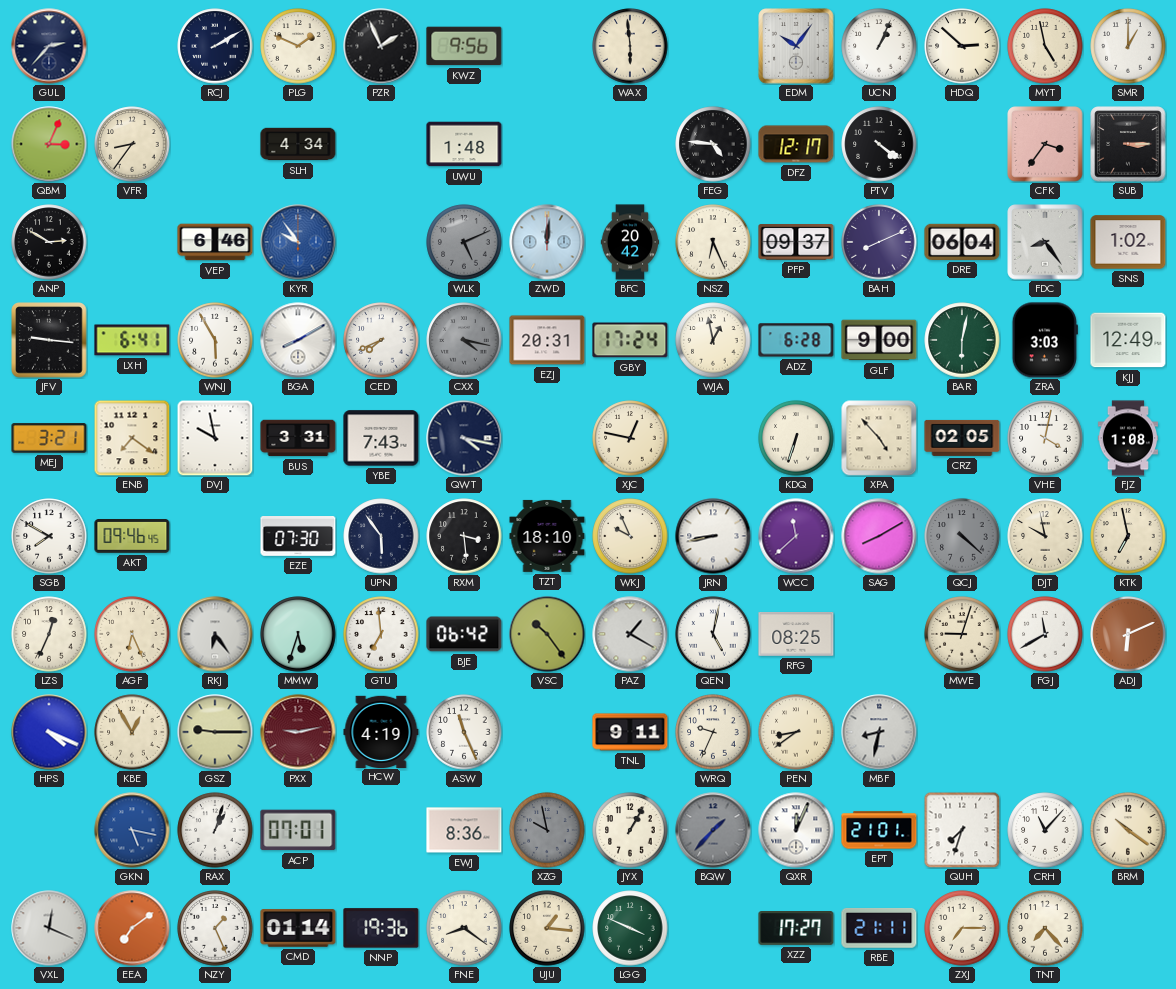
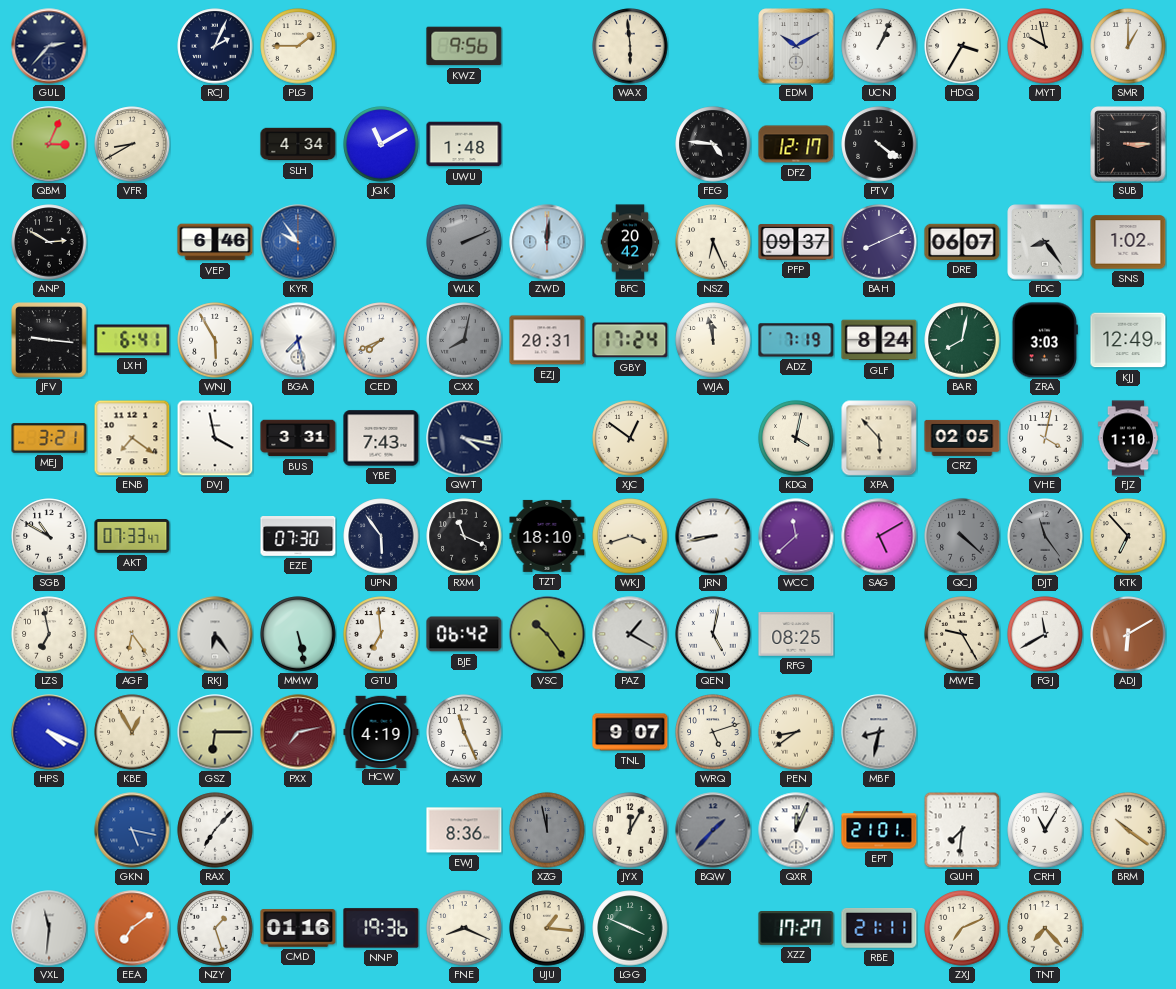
RCJ: 2:10 -> 2:04
PLG: 1:49 -> 1:45
PZR: 1:56 -> none
EDM: 10:06 -> 10:10
HDQ: 2:52 -> 3:35
MYT: 4:58 -> 9:58
VFR: 8:36 -> 8:40
JQK: none -> 11:10
CFK: 3:36 -> none
WLK: 5:11 -> 2:11
DRE: 06:04 -> 06:07
BGA: 8:10 -> 7:28
CXX: 4:17 -> 8:02
WJA: 12:58 -> 11:58
ADZ: 6:28 -> 7:19
GLF: 9:00 -> 8:24
BAR: 6:02 -> 8:02
DVJ: 9:58 -> 3:58
XJC: 12:47 -> 12:51
KDQ: 6:33 -> 4:02
XPA: 4:53 -> 5:53
FJZ: 1:08 -> 1:10
SGB: 7:50 -> 10:50
AKT: 09:46 -> 07:33
RXM: 3:29 -> 11:19
WKJ: 9:56 -> 3:42
SAG: 8:10 -> 5:10
DJT: 9:58 -> 11:24
DJT dial: cream -> grey
KTK: 6:58 -> 6:53
LZS: 12:34 -> 6:58
AGF: 6:26 -> 6:24
MMW: 5:33 -> 5:28
MWE: 9:03 -> 9:25
ADJ: 6:11 -> 6:10
GSZ: 9:15 -> 6:15
PXX: 9:13 -> 7:13
TNL: 9:11 -> 9:07
WRQ: 9:34 -> 5:12
RAX: 1:03 -> 7:07
ACP: 07:01 -> none
XZG: 9:58 -> 11:58
JYX: 1:05 -> 12:05
QUH: 7:33 -> 7:31
CRH: 11:07 -> 11:05
VXL: 12:19 -> 11:31
NZY: 1:26 -> 1:27
CMD: 01:14 -> 01:16
FNE: 8:21 -> 8:19
ZXJ: 7:15 -> 7:11
